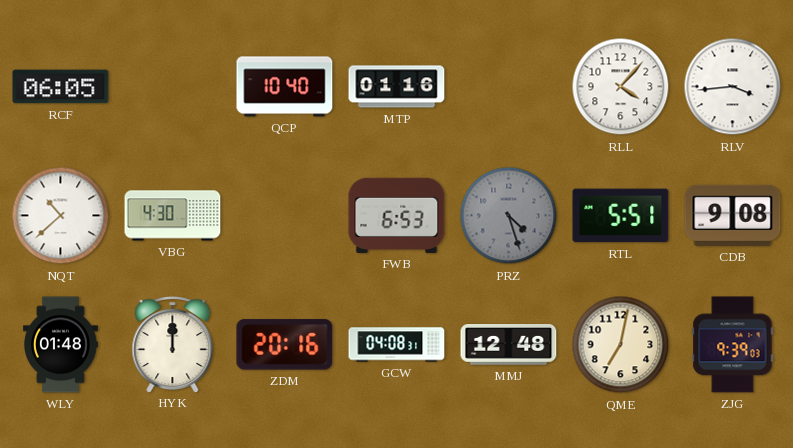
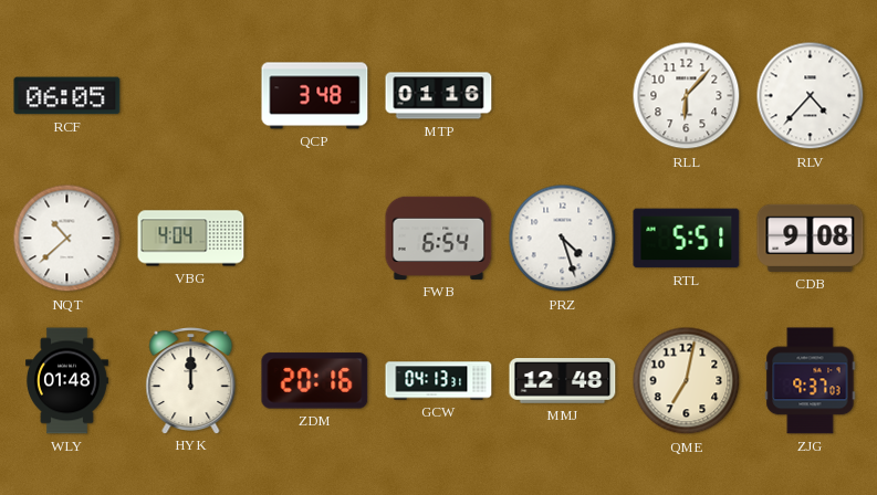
QCP: 10:40 -> 3:48
RLL: 4:07 -> 6:07
RLV: 3:44 -> 4:37
VBG: 4:30 -> 4:04
FWB: 6:53 -> 6:54
PRZ dial: grey -> white
GCW: 04:08 -> 04:13
ZJG: 9:39 -> 9:37
